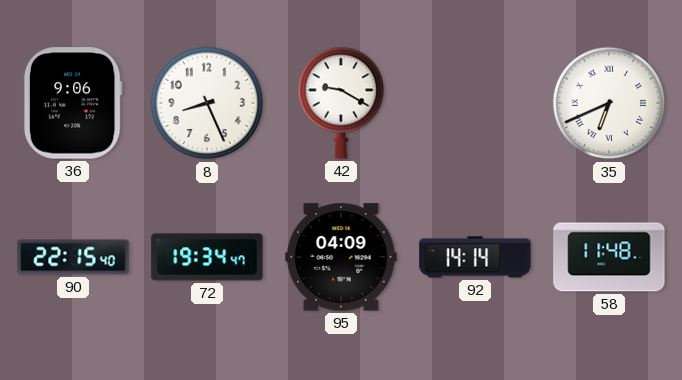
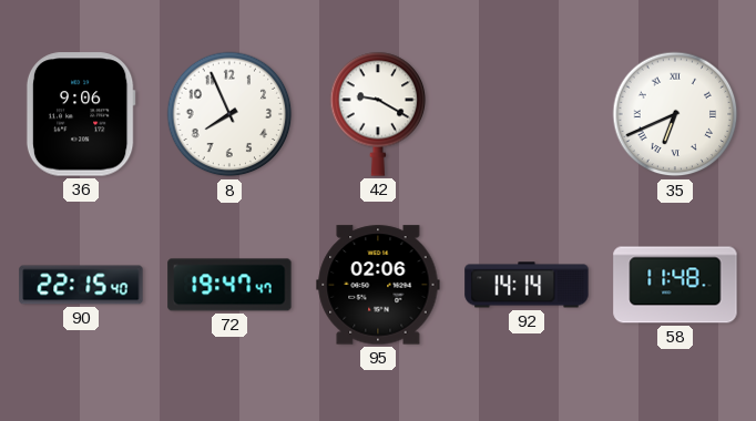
8: 8:26 -> 7:56
72: 19:34 -> 19:47
95: 04:09 -> 02:06
